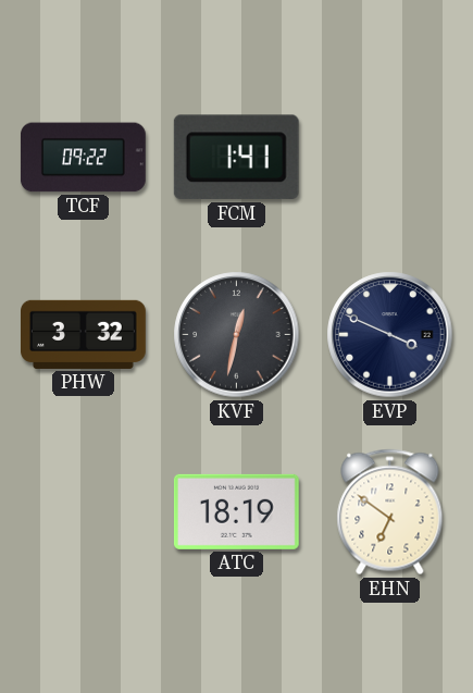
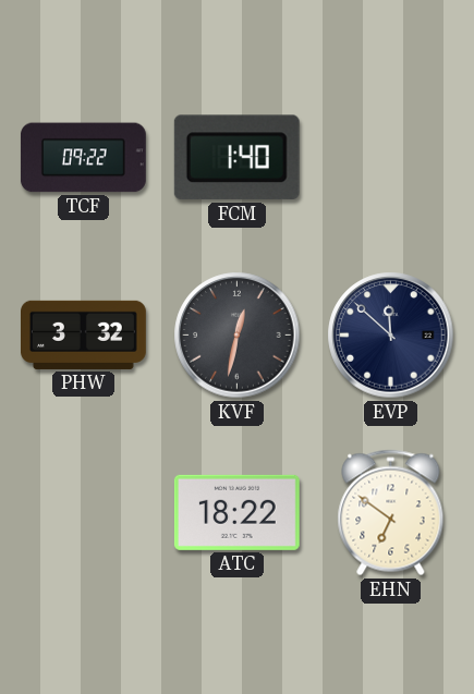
FCM: 1:41 -> 1:40
EVP: 3:49 -> 11:52
ATC: 18:19 -> 18:22
